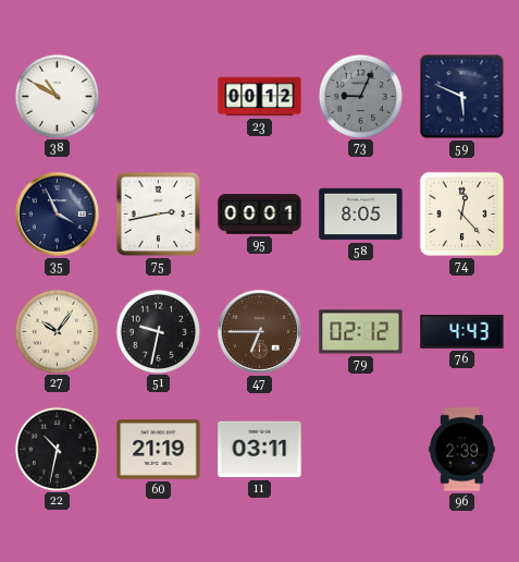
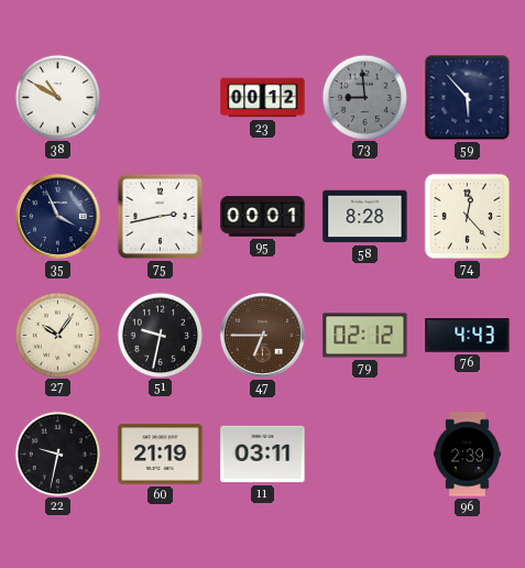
73: 9:04 -> 8:59
59: 5:49 -> 5:53
58: 8:05 -> 8:28
22: 10:32 -> 9:32
